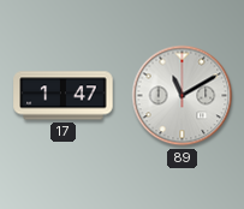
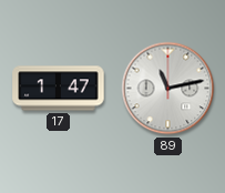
89: 11:10 -> 11:13
